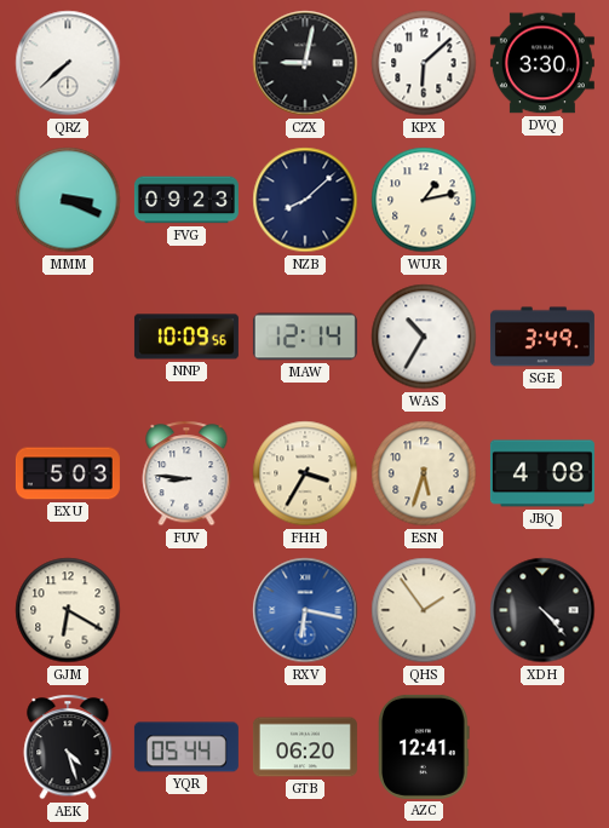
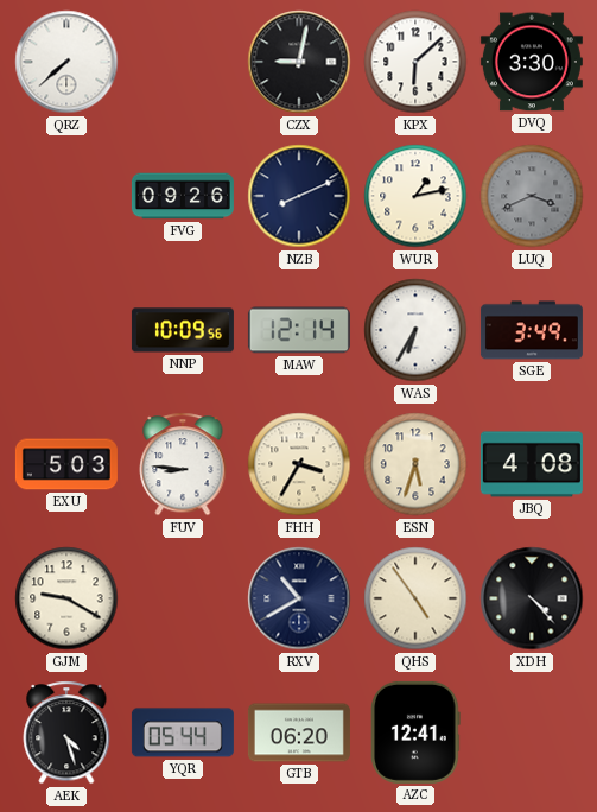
MMM: 3:19 -> none
FVG: 09:23 -> 09:26
NZB: 8:08 -> 8:11
LUQ: none -> 3:41
WAS: 10:35 -> 6:35
GJM: 6:20 -> 9:20
RXV: 6:17 -> 10:40
RXV dial: blue -> navy
QHS: 1:54 -> 4:54
